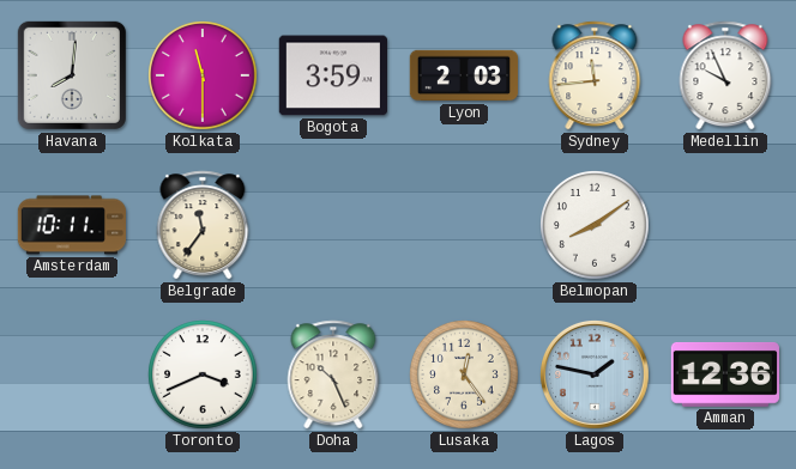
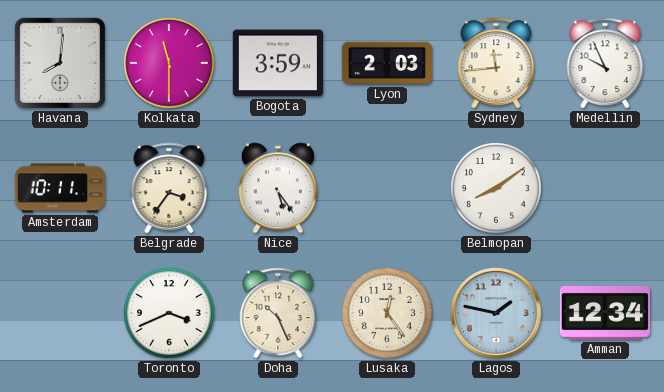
Belgrade: 11:36 -> 3:36
Nice: none -> 5:24
Amman: 12:36 -> 12:34
